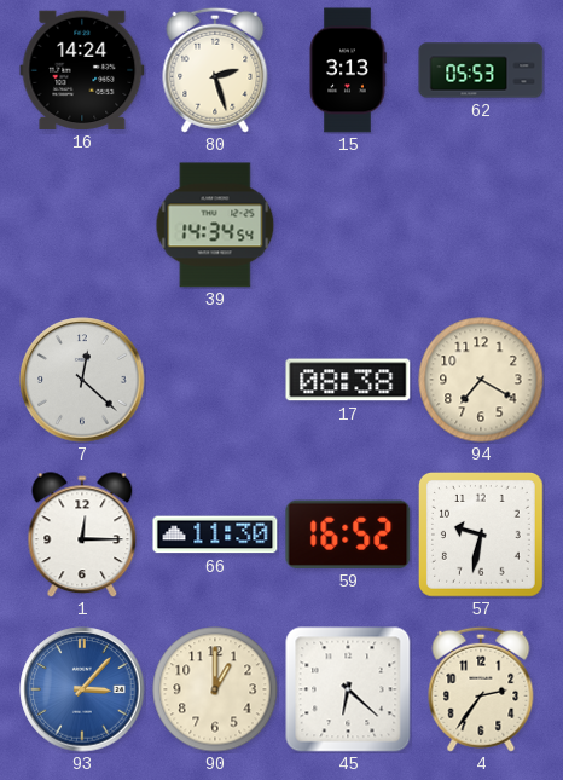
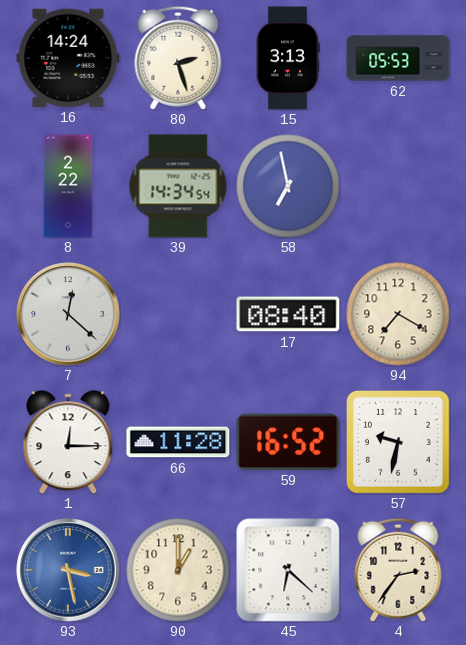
8: none -> 2:22
58: none -> 6:58
17: 08:38 -> 08:40
66: 11:30 -> 11:28
93: 3:07 -> 3:28
